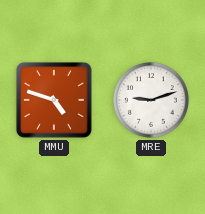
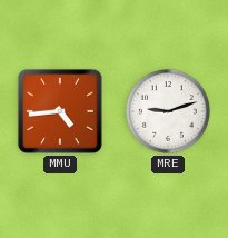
MMU: 4:48 -> 4:44
